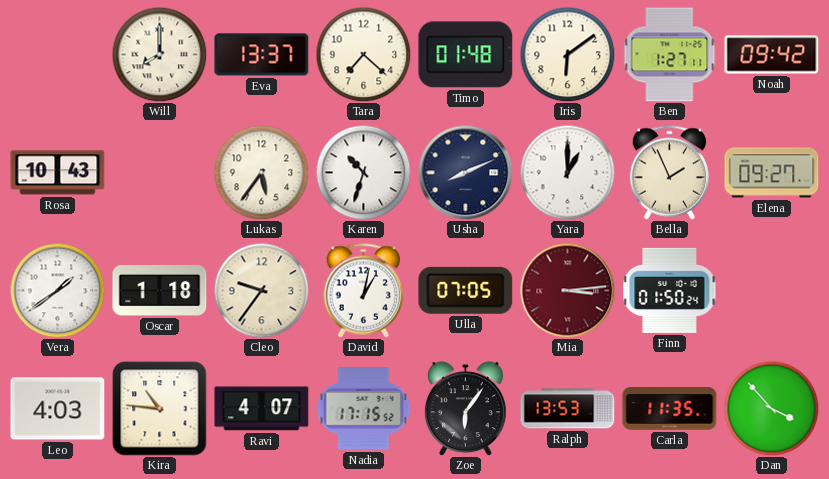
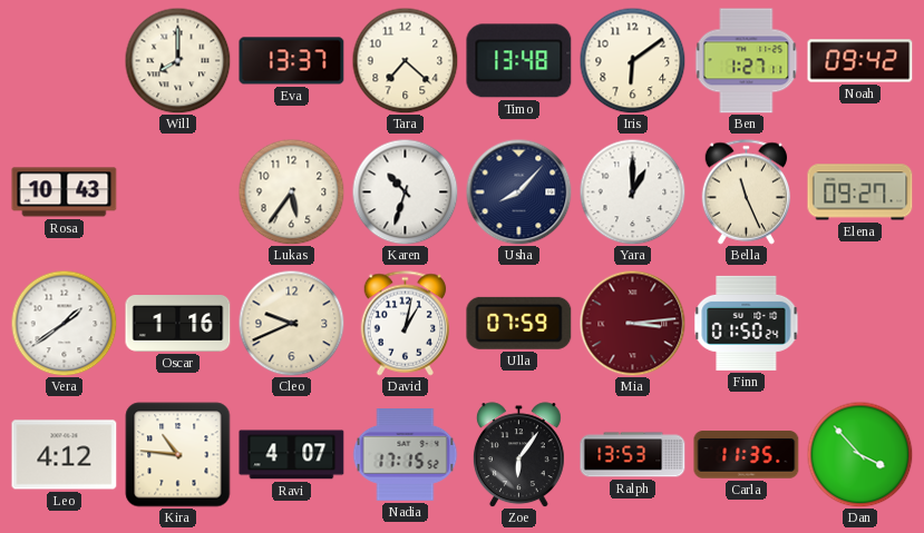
Timo: 01:48 -> 13:48
Usha: 8:11 -> 8:07
Bella: 1:56 -> 11:26
Oscar: 1:18 -> 1:16
Cleo: 9:36 -> 9:41
Ulla: 07:05 -> 07:59
Leo: 4:03 -> 4:12
